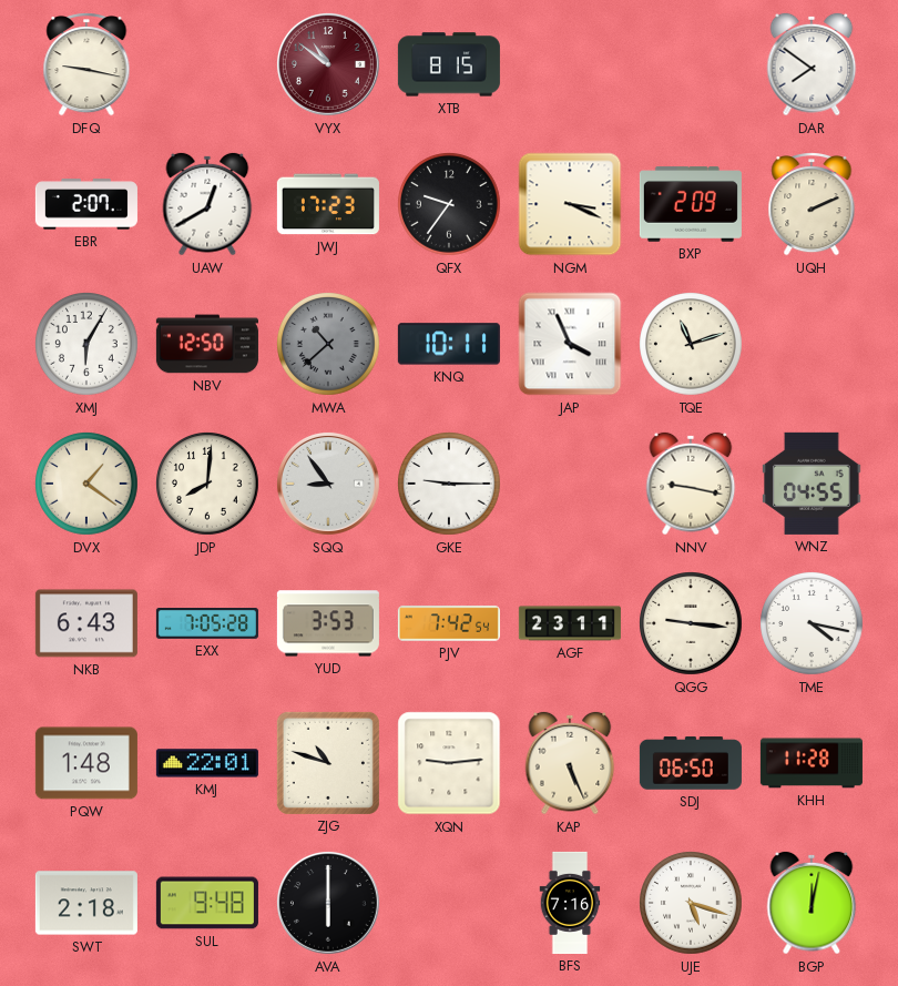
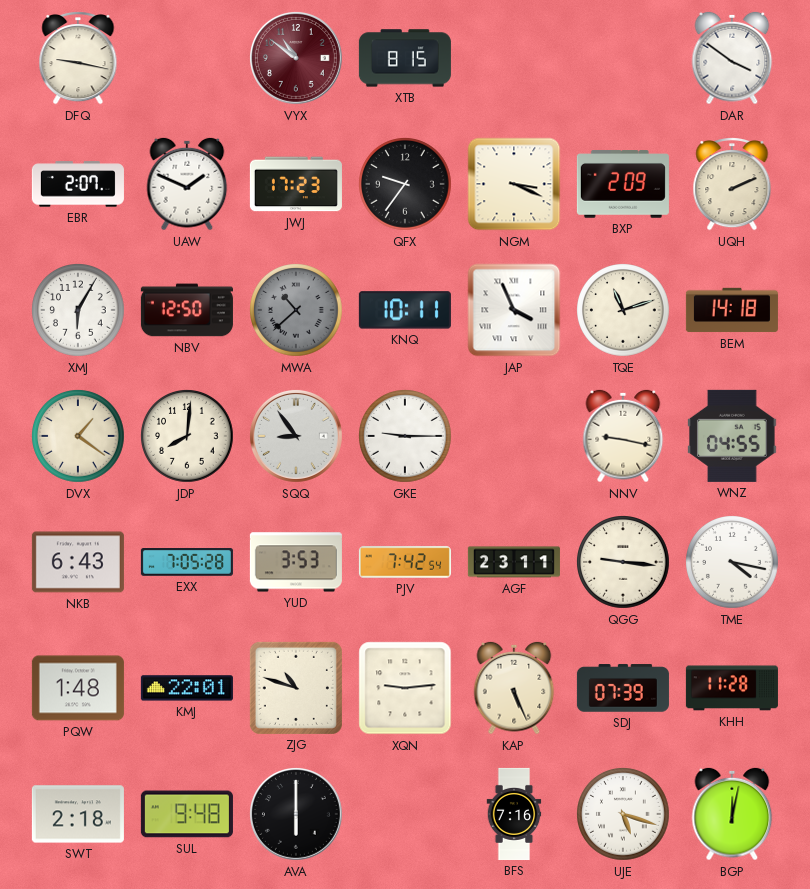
DAR: 7:51 -> 3:51
UAW: 12:40 -> 1:49
BEM: none -> 14:18
SDJ: 06:50 -> 07:39
